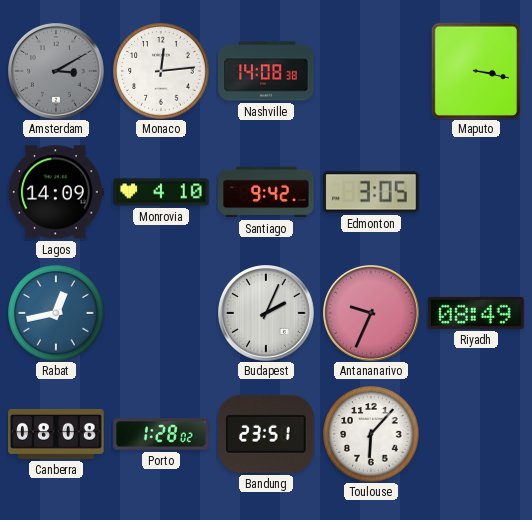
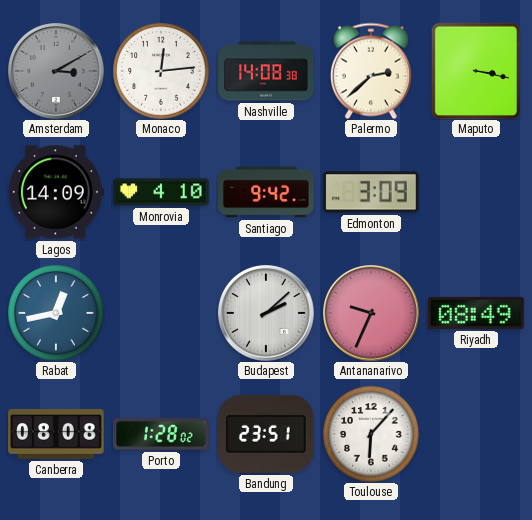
Palermo: none -> 2:38
Edmonton: 3:05 -> 3:09
Budapest: 2:04 -> 2:08
